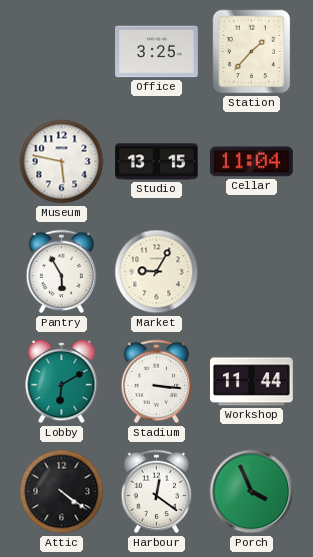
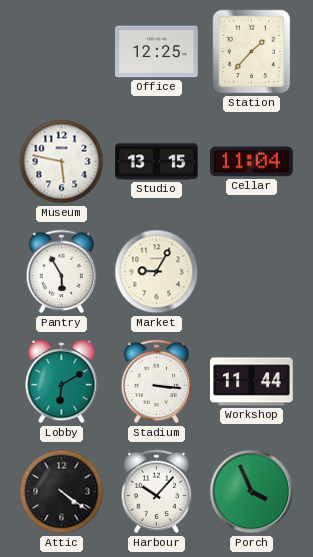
Office: 3:25 -> 12:25
Harbour: 12:21 -> 10:07
